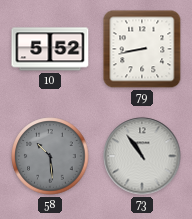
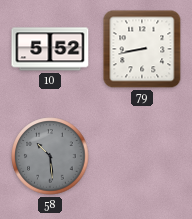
73: 10:54 -> none
